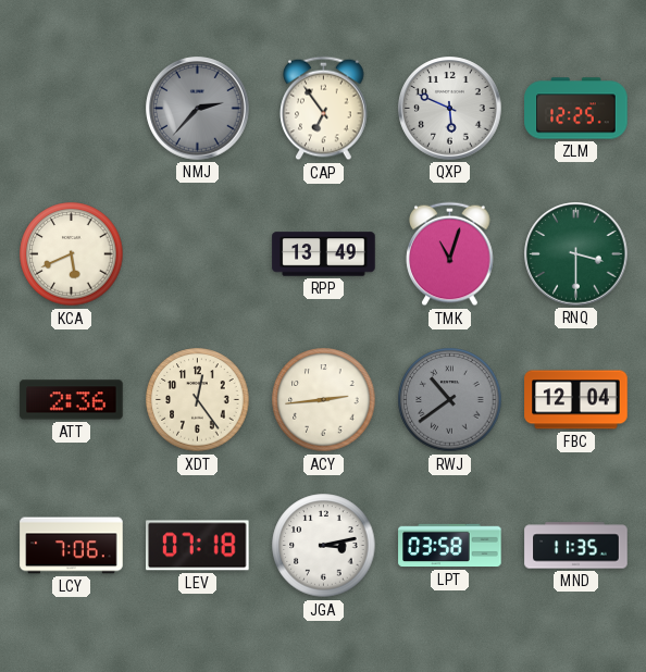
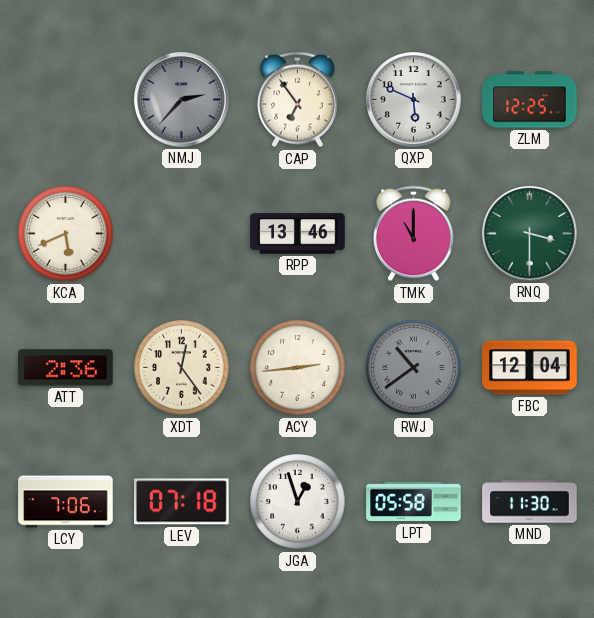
RPP: 13:49 -> 13:46
TMK: 11:03 -> 11:00
JGA: 3:13 -> 12:57
LPT: 03:58 -> 05:58
MND: 11:35 -> 11:30
